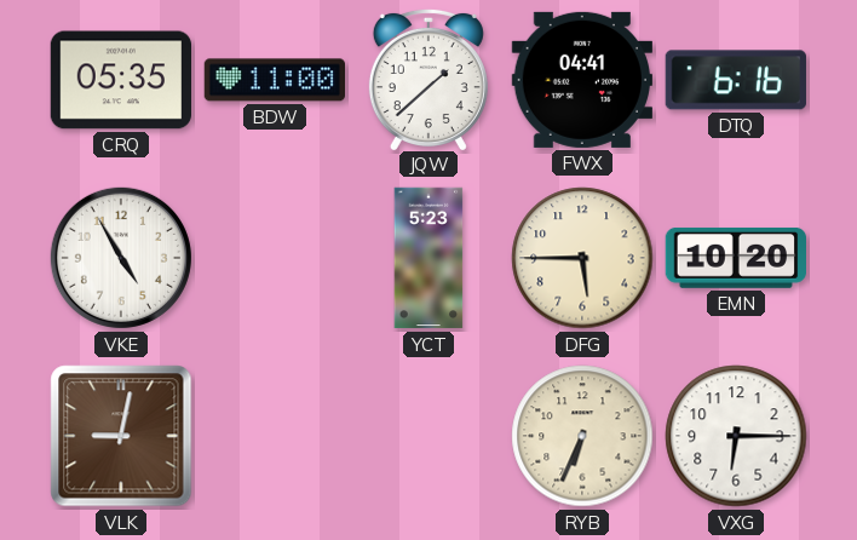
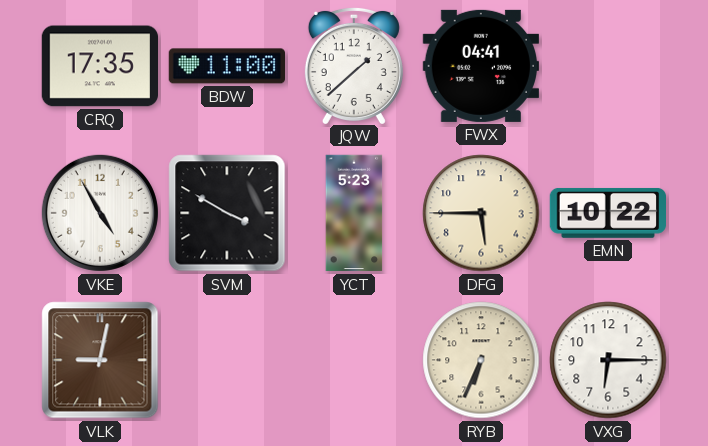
CRQ: 05:35 -> 17:35
DTQ: 6:16 -> none
SVM: none -> 3:50
EMN: 10:20 -> 10:22
